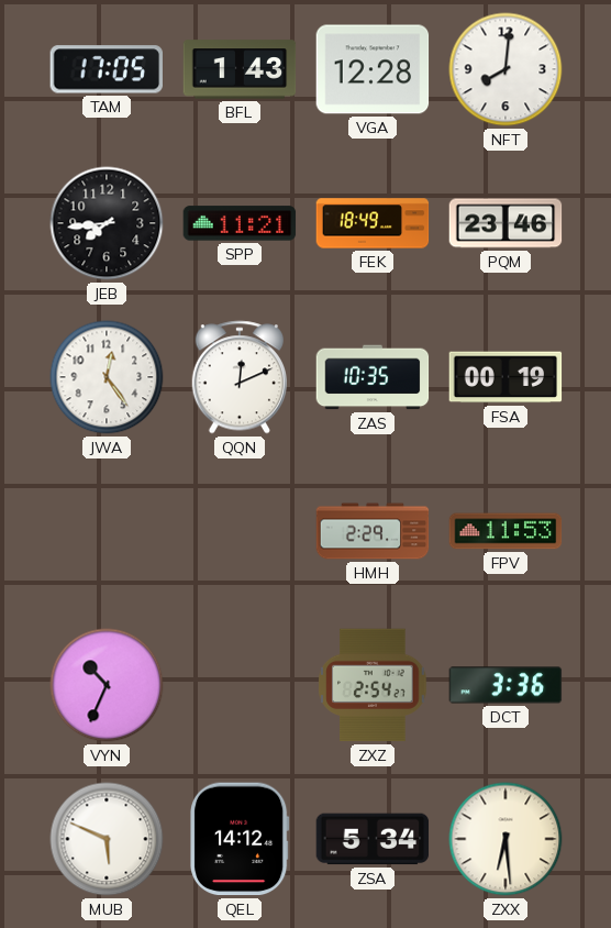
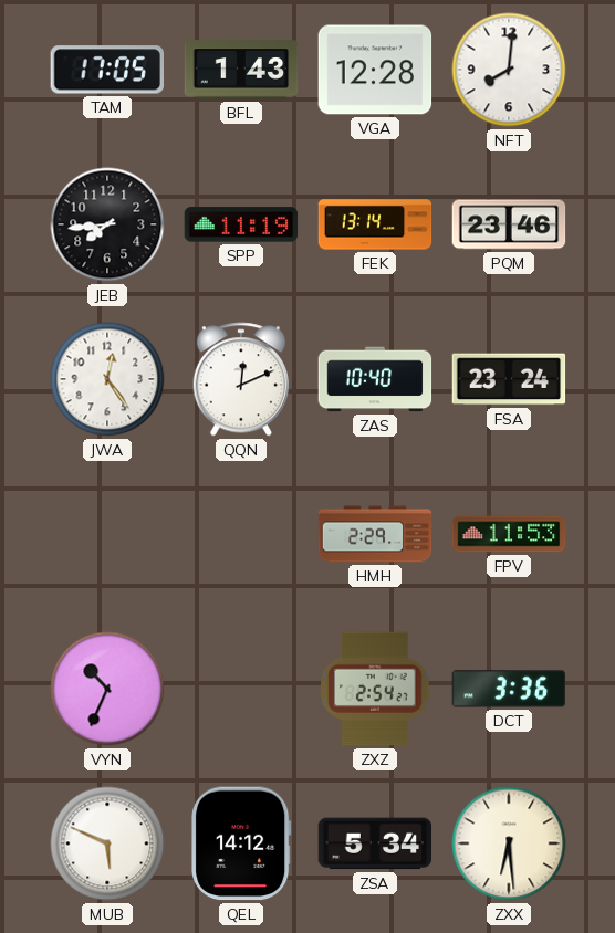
SPP: 11:21 -> 11:19
FEK: 18:49 -> 13:14
ZAS: 10:35 -> 10:40
FSA: 00:19 -> 23:24
